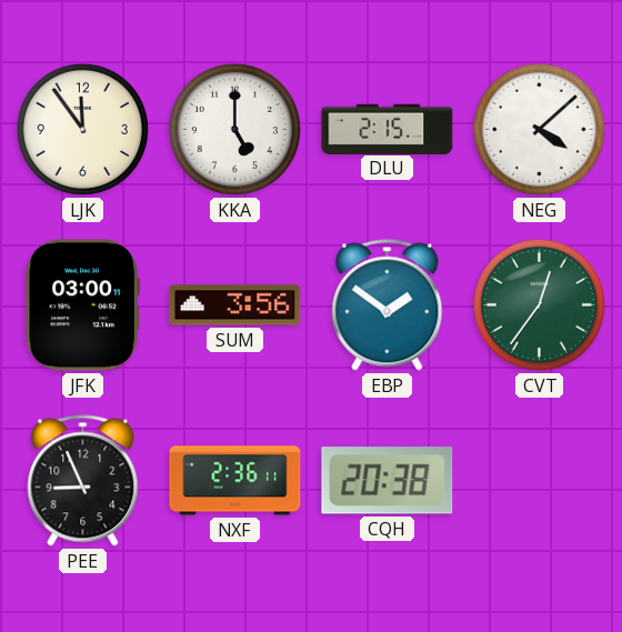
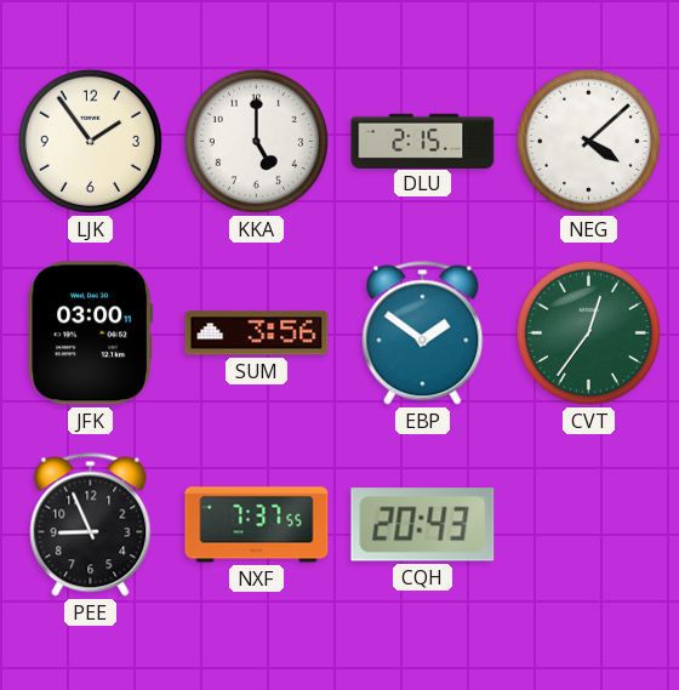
LJK: 11:54 -> 1:54
NXF: 2:36 -> 7:37
CQH: 20:38 -> 20:43
